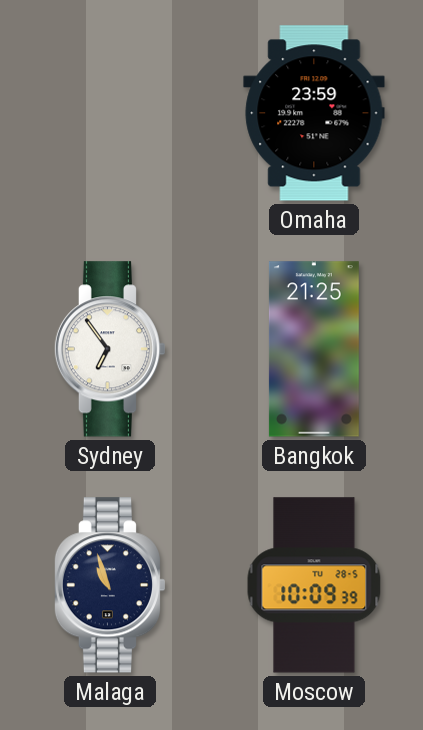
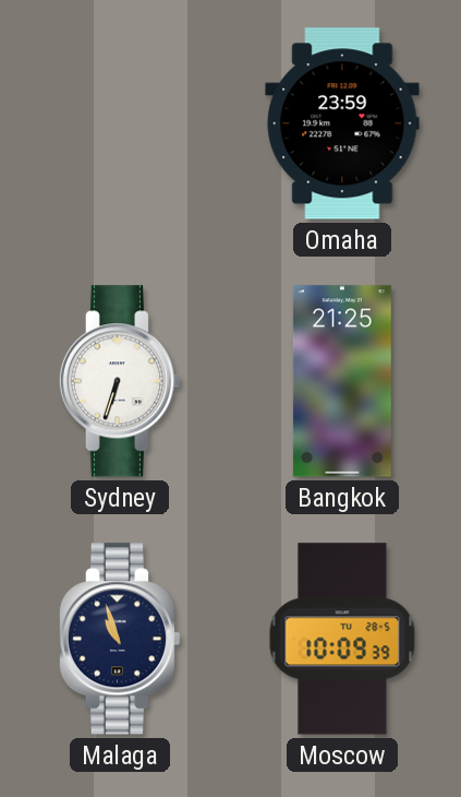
Sydney: 6:54 -> 6:33
